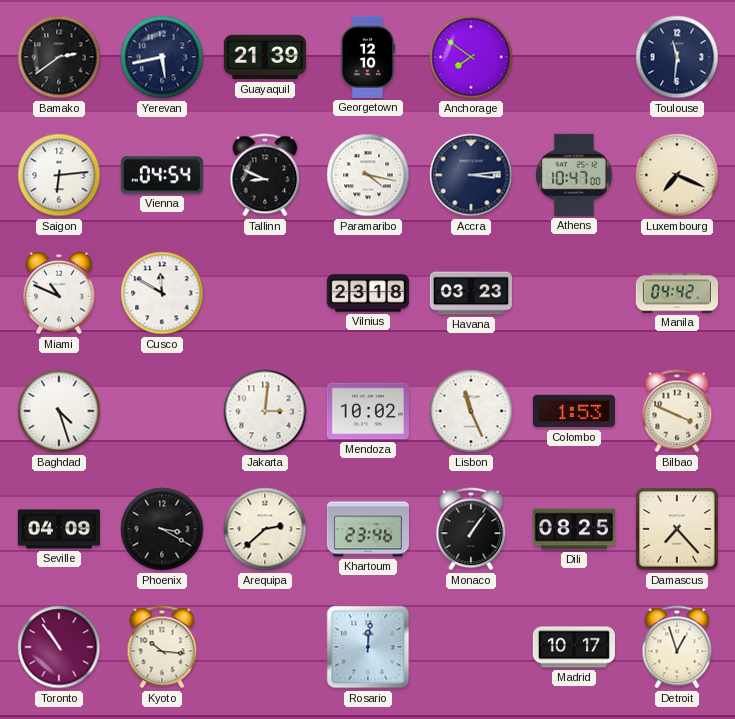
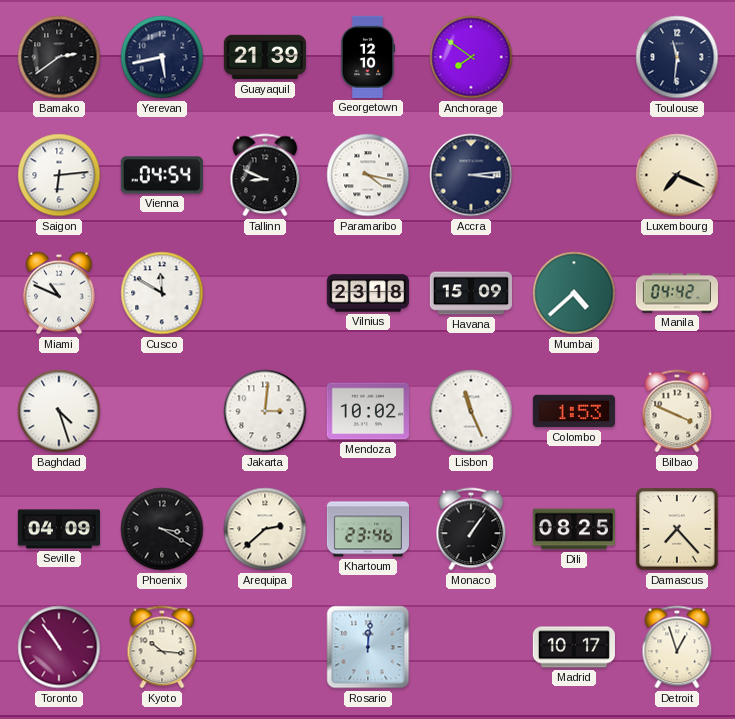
Athens: 10:47 -> none
Havana: 03:23 -> 15:09
Mumbai: none -> 4:38
